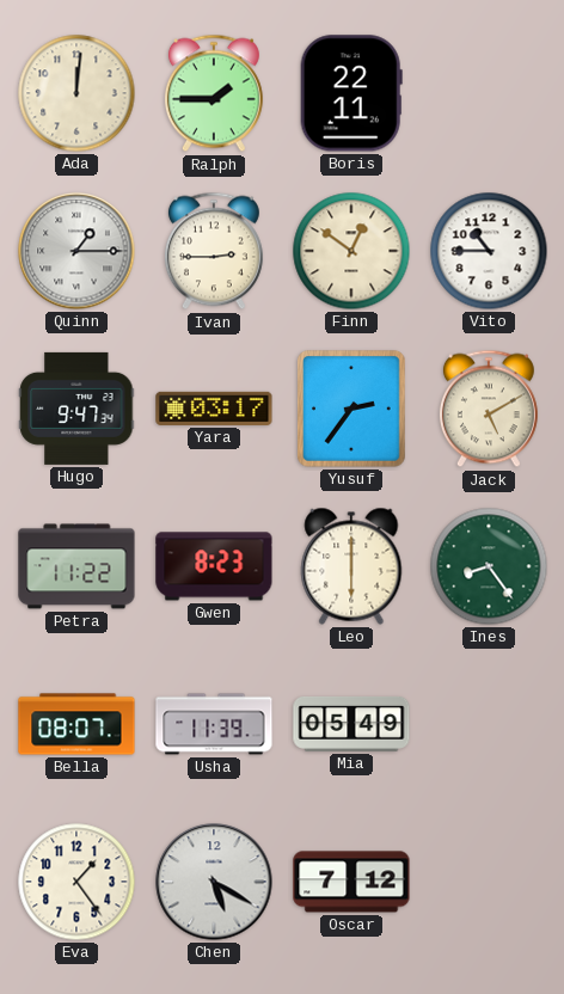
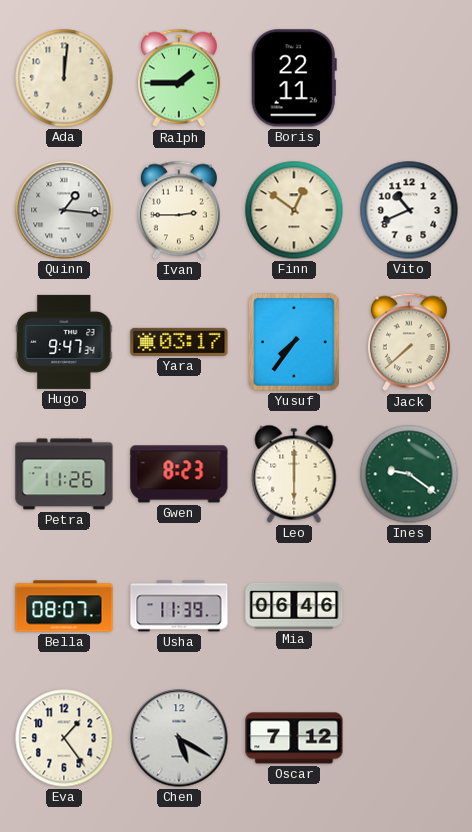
Quinn: 1:15 -> 1:16
Vito: 10:45 -> 10:41
Yusuf: 2:36 -> 7:36
Jack: 5:10 -> 7:38
Petra: 11:22 -> 11:26
Ines: 8:24 -> 9:21
Mia: 05:49 -> 06:46
